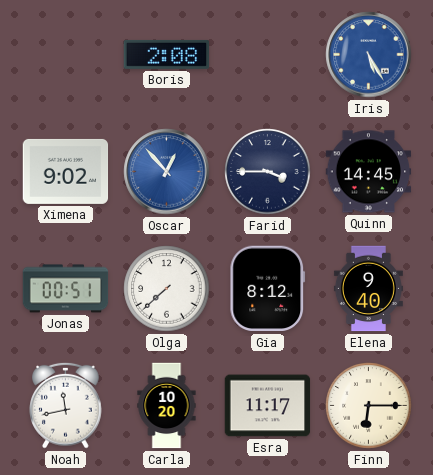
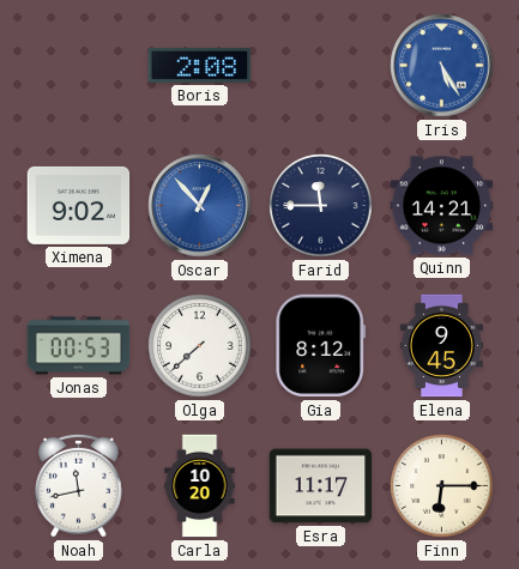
Farid: 3:45 -> 11:45
Quinn: 14:45 -> 14:21
Jonas: 00:51 -> 00:53
Elena: 9:40 -> 9:45
